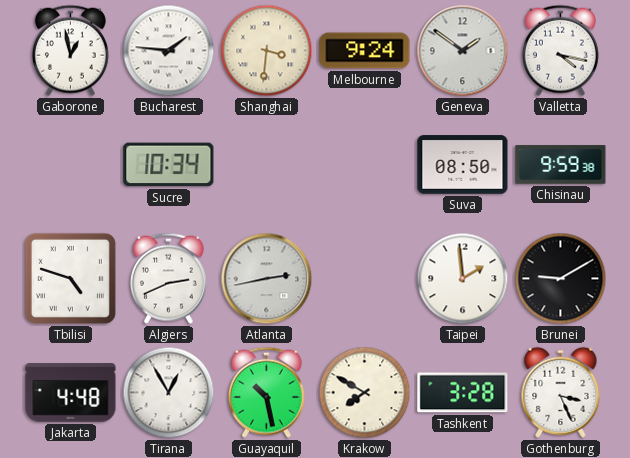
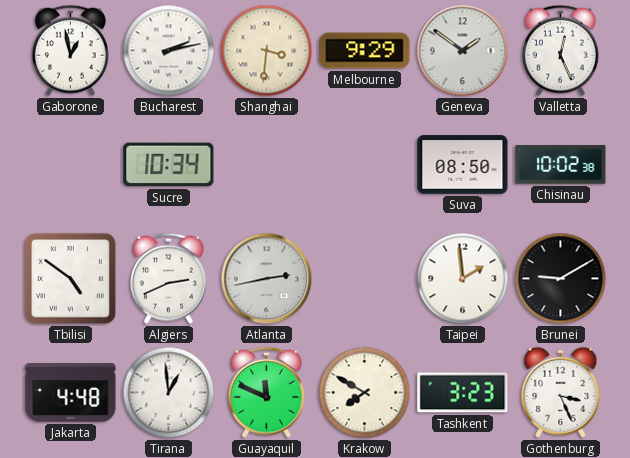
Bucharest: 1:46 -> 2:13
Melbourne: 9:24 -> 9:29
Valletta: 4:17 -> 12:26
Chisinau: 9:59 -> 10:02
Tbilisi: 4:48 -> 4:51
Tirana: 12:55 -> 12:59
Guayaquil: 10:28 -> 11:49
Tashkent: 3:28 -> 3:23
